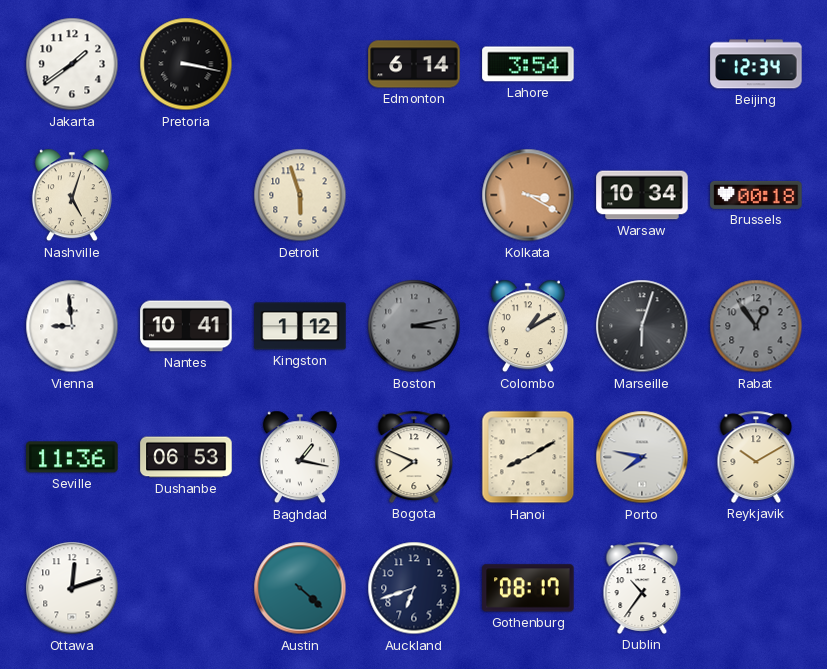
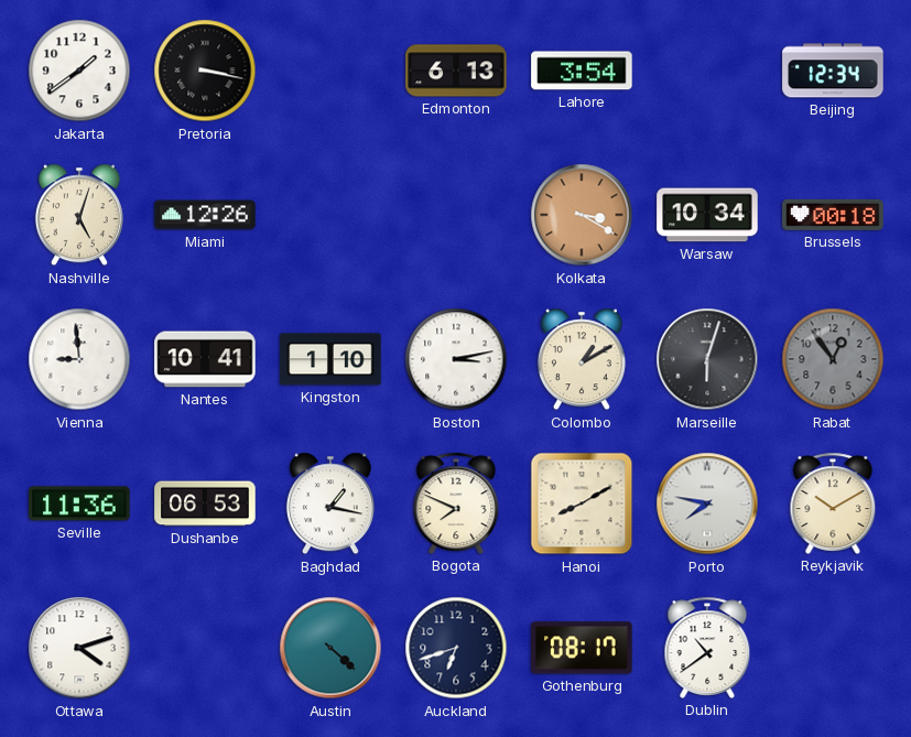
Edmonton: 6:14 -> 6:13
Miami: none -> 12:26
Detroit: 5:57 -> none
Kingston: 1:12 -> 1:10
Boston dial: grey -> white
Ottawa: 12:12 -> 4:12
Dublin: 10:36 -> 10:39
